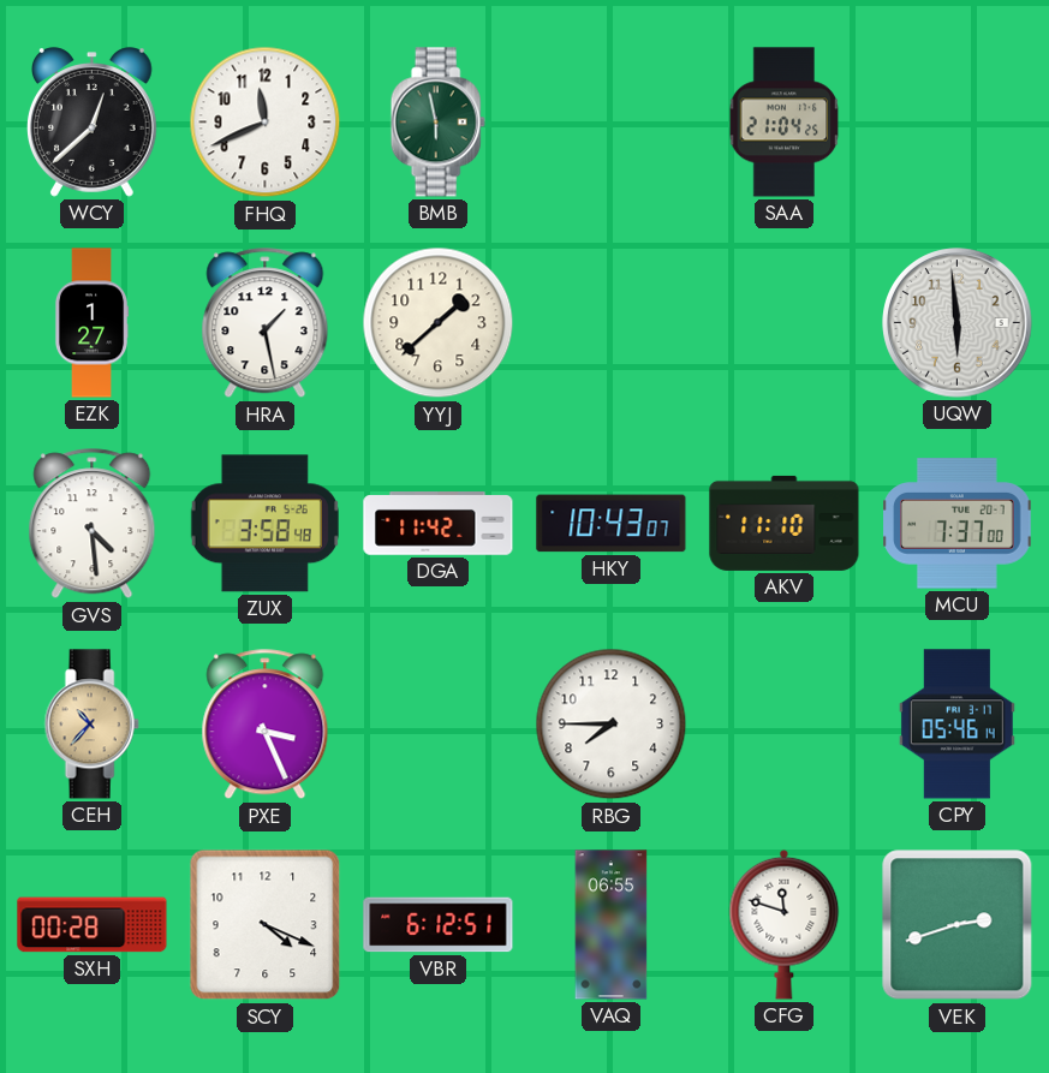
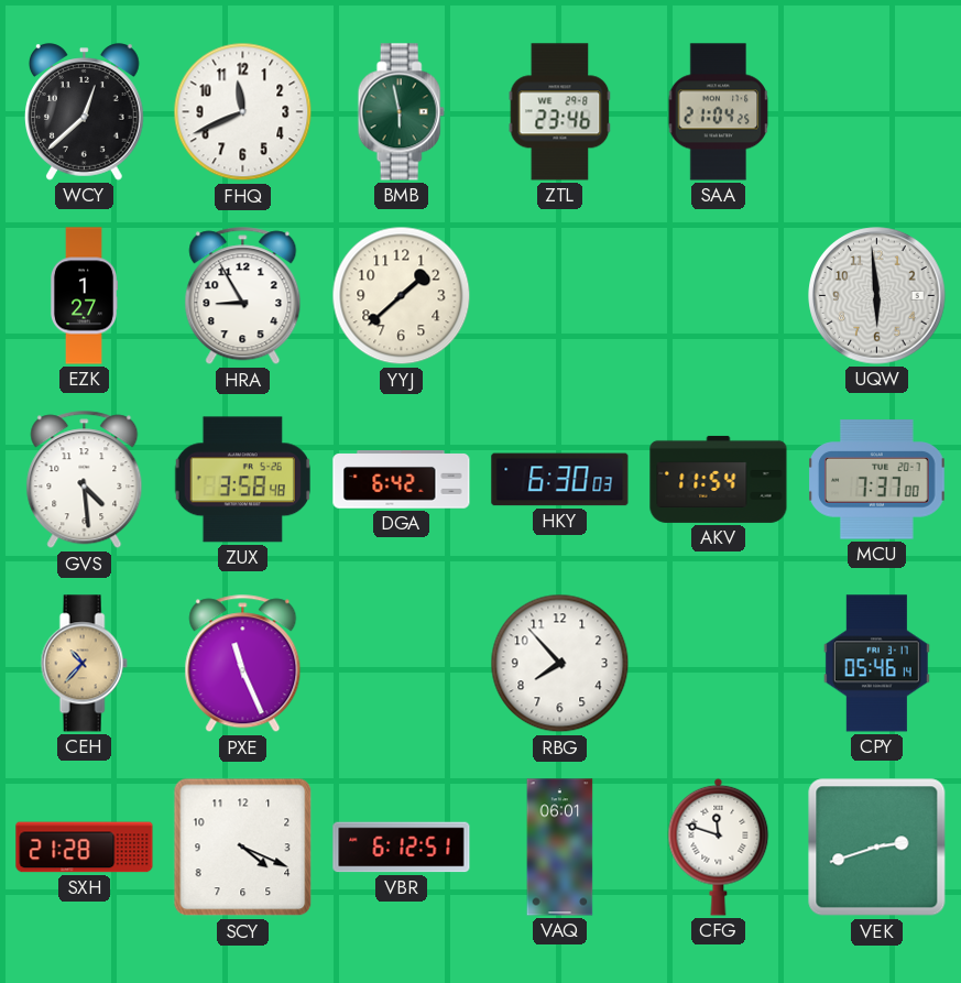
ZTL: none -> 23:46
HRA: 1:28 -> 8:55
DGA: 11:42 -> 6:42
HKY: 10:43 -> 6:30
AKV: 11:10 -> 11:54
PXE: 3:26 -> 11:26
RBG: 7:45 -> 7:53
SXH: 00:28 -> 21:28
VAQ: 06:55 -> 06:01
